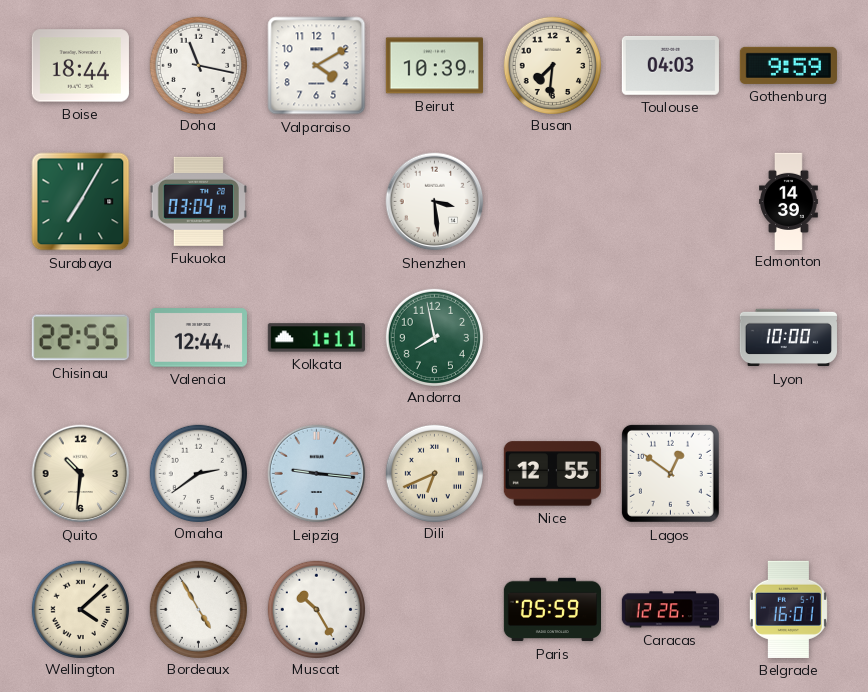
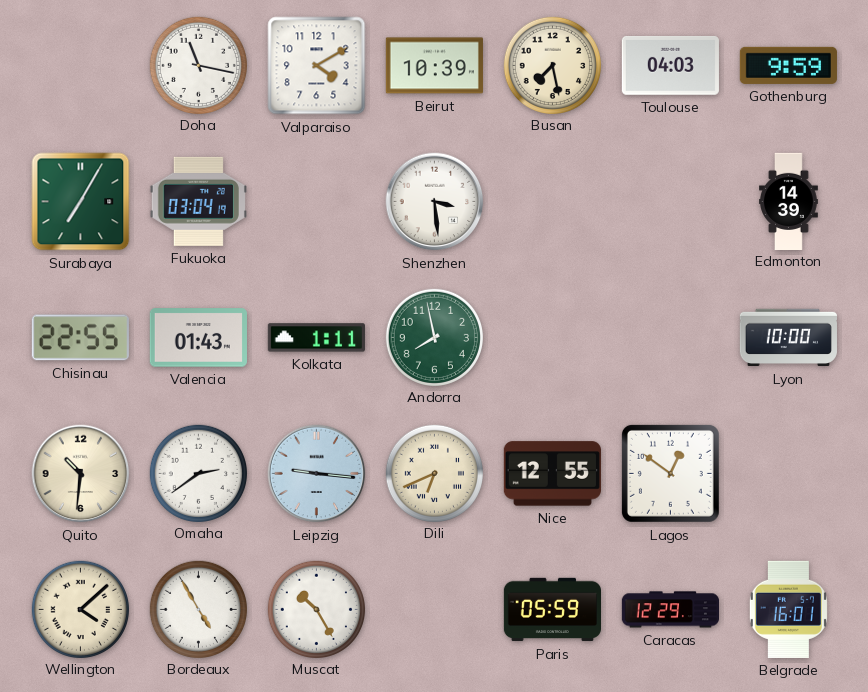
Boise: 18:44 -> none
Busan: 7:31 -> 7:28
Valencia: 12:44 -> 01:43
Caracas: 12:26 -> 12:29
